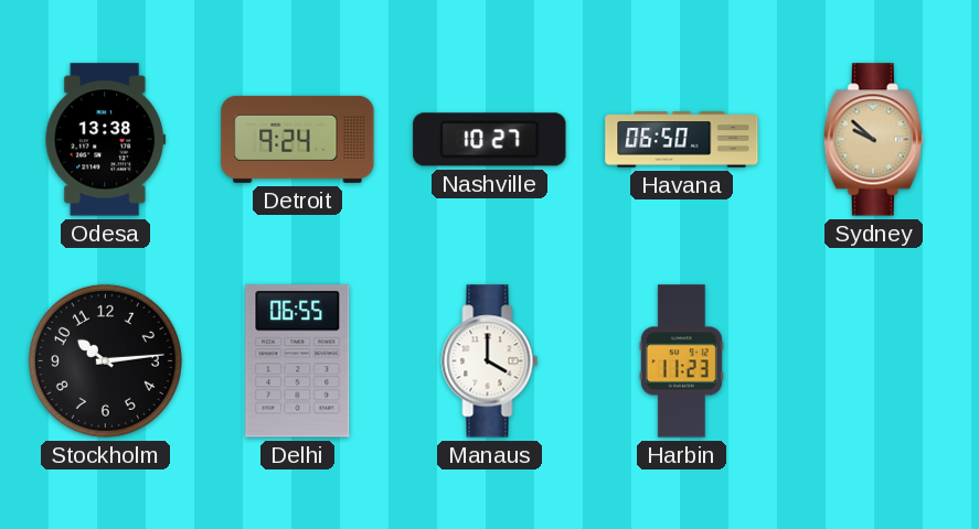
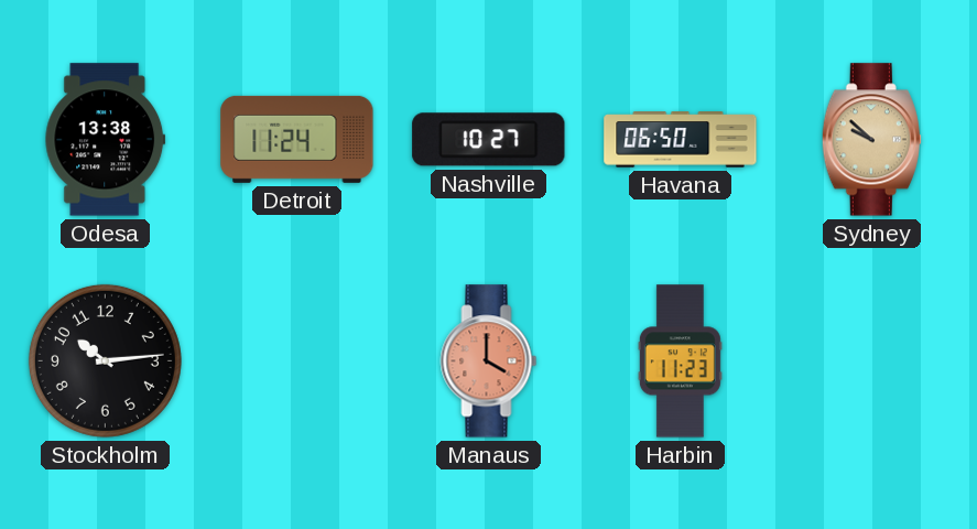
Detroit: 9:24 -> 11:24
Delhi: 06:55 -> none
Manaus dial: white -> salmon
